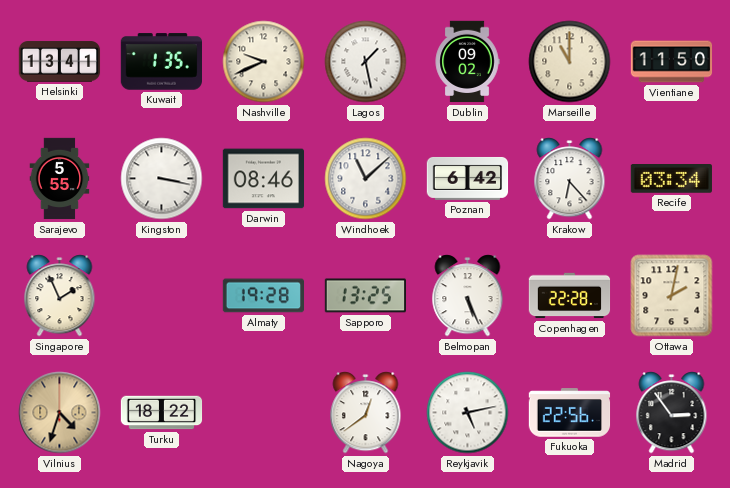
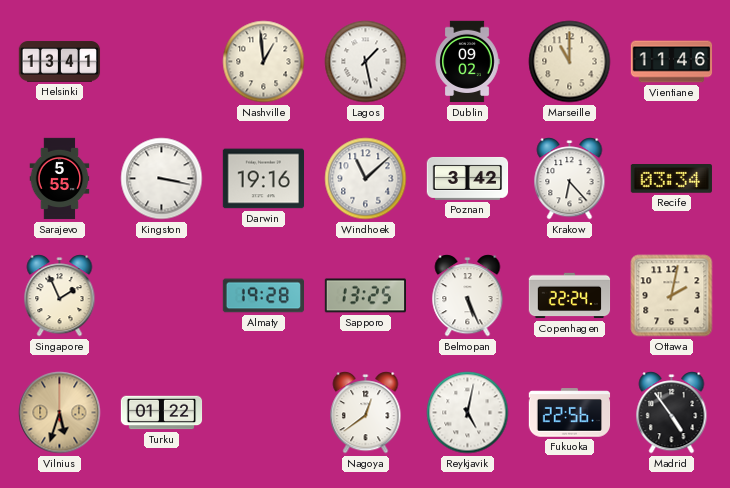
Kuwait: 1:35 -> none
Nashville: 9:41 -> 12:59
Vientiane: 11:50 -> 11:46
Darwin: 08:46 -> 19:16
Poznan: 6:42 -> 3:42
Copenhagen: 22:28 -> 22:24
Vilnius: 4:33 -> 5:33
Turku: 18:22 -> 01:22
Reykjavik: 5:13 -> 5:02
Madrid: 2:54 -> 4:54
